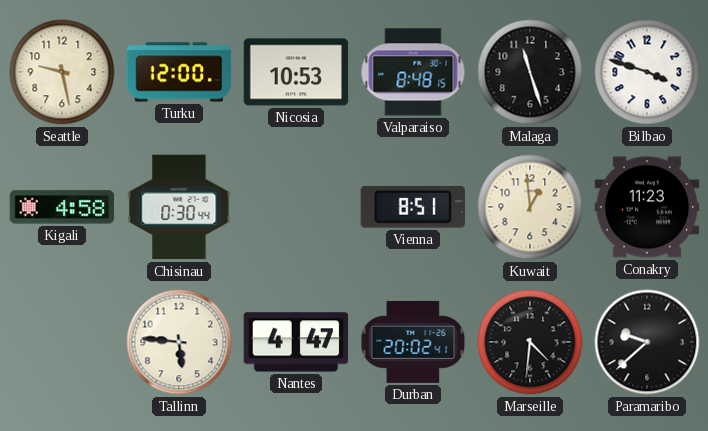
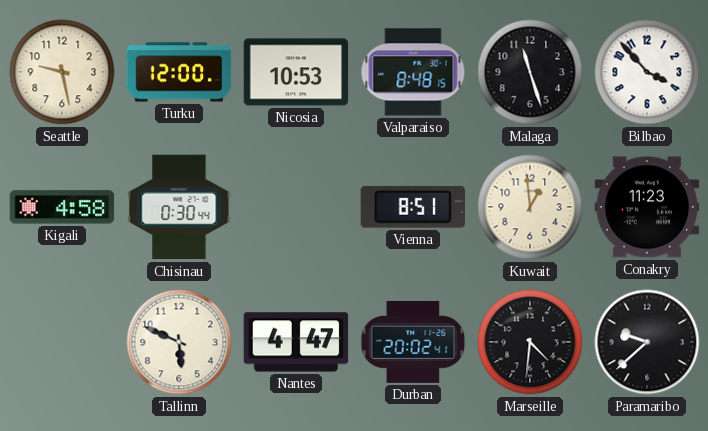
Bilbao: 3:48 -> 3:53
Tallinn: 5:46 -> 5:49
